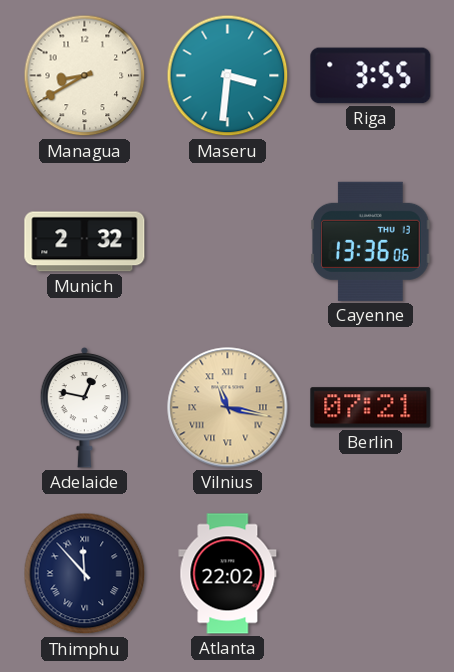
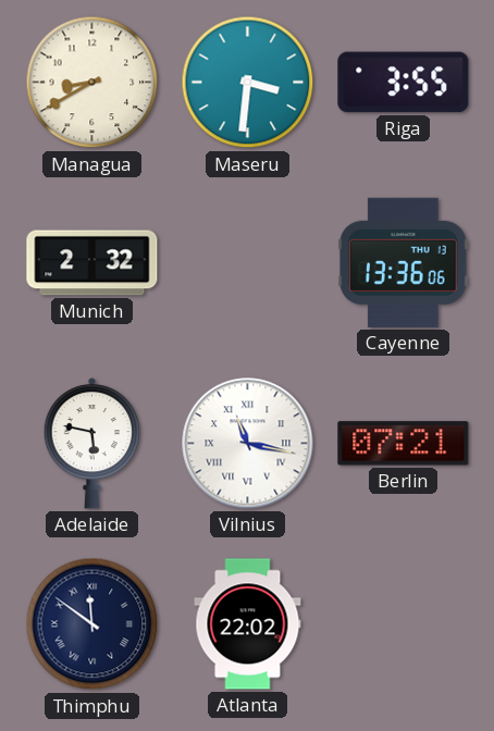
Adelaide: 12:47 -> 5:47
Vilnius dial: champagne -> white
Thimphu: 11:53 -> 11:51
